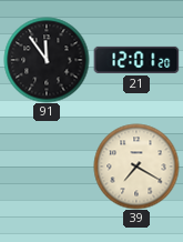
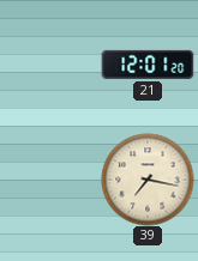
91: 11:54 -> none
39: 7:20 -> 7:17
